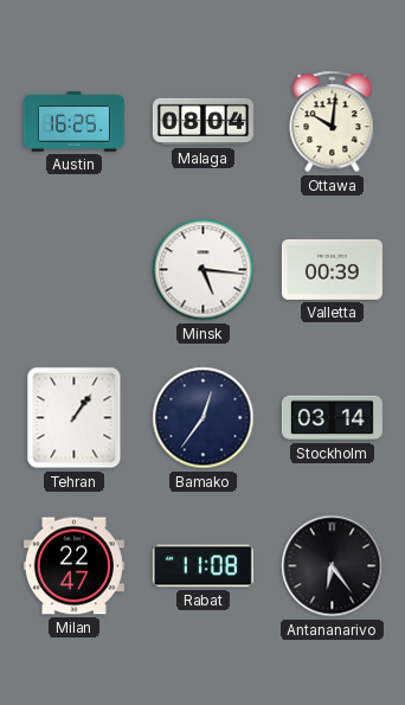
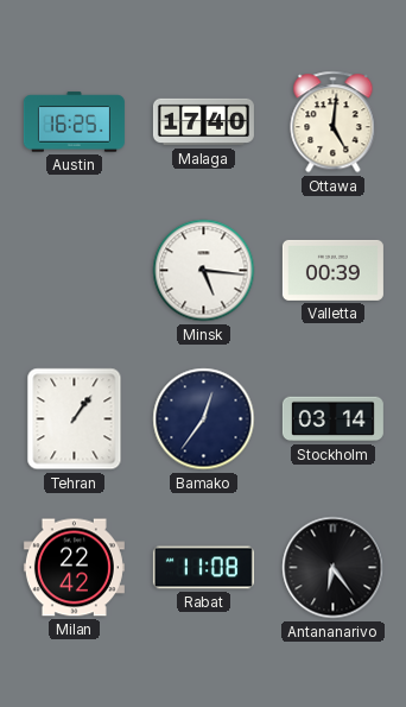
Malaga: 08:04 -> 17:40
Ottawa: 10:01 -> 5:01
Milan: 22:47 -> 22:42
